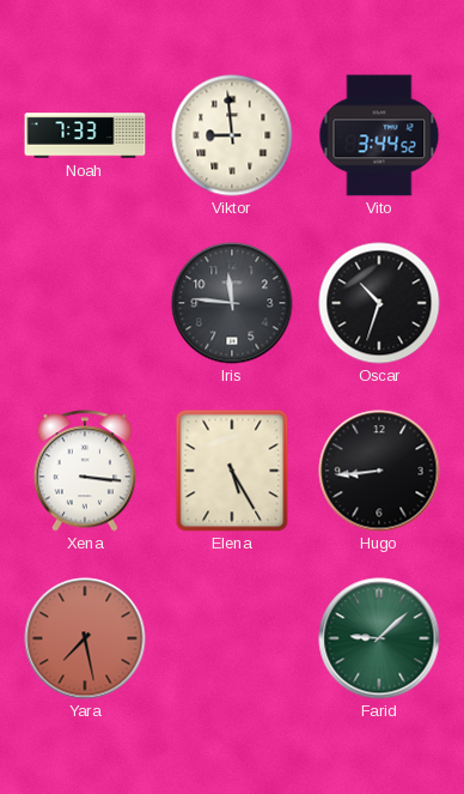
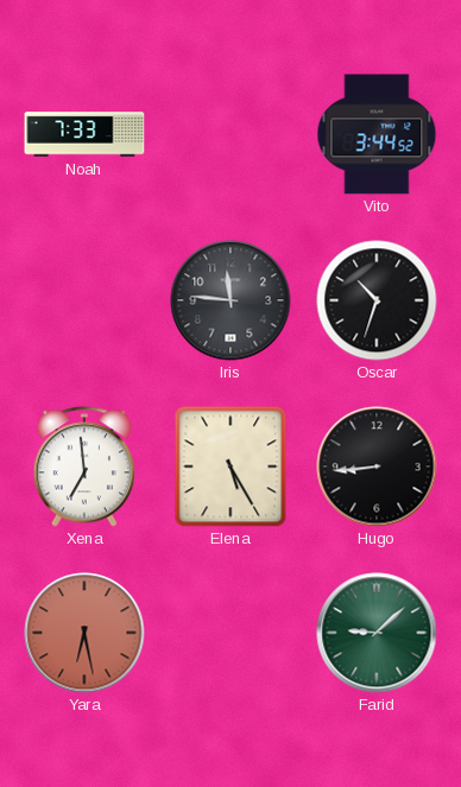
Viktor: 8:59 -> none
Xena: 3:16 -> 6:59
Yara: 7:28 -> 6:28
